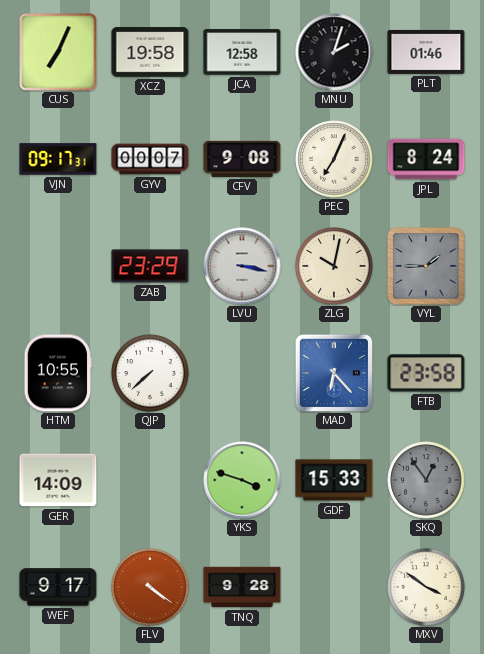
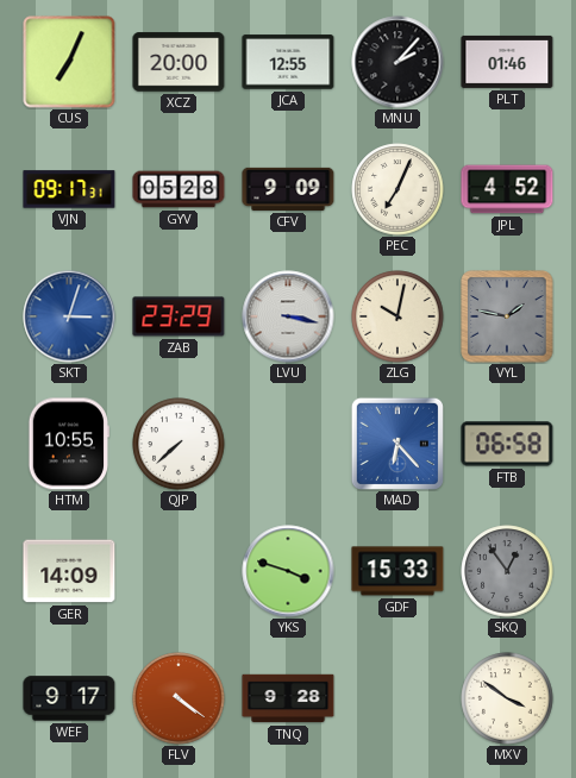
XCZ: 19:58 -> 20:00
JCA: 12:58 -> 12:55
MNU: 2:03 -> 2:07
GYV: 00:07 -> 05:28
CFV: 9:08 -> 9:09
JPL: 8:24 -> 4:52
SKT: none -> 3:03
VYL: 1:45 -> 1:47
FTB: 23:58 -> 06:58
